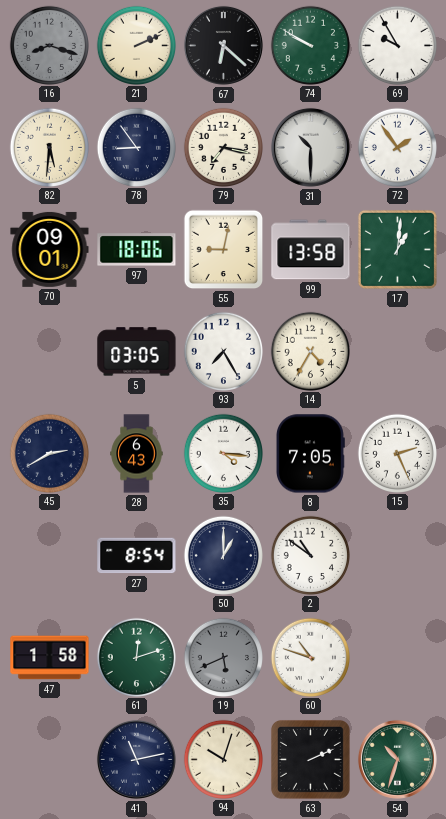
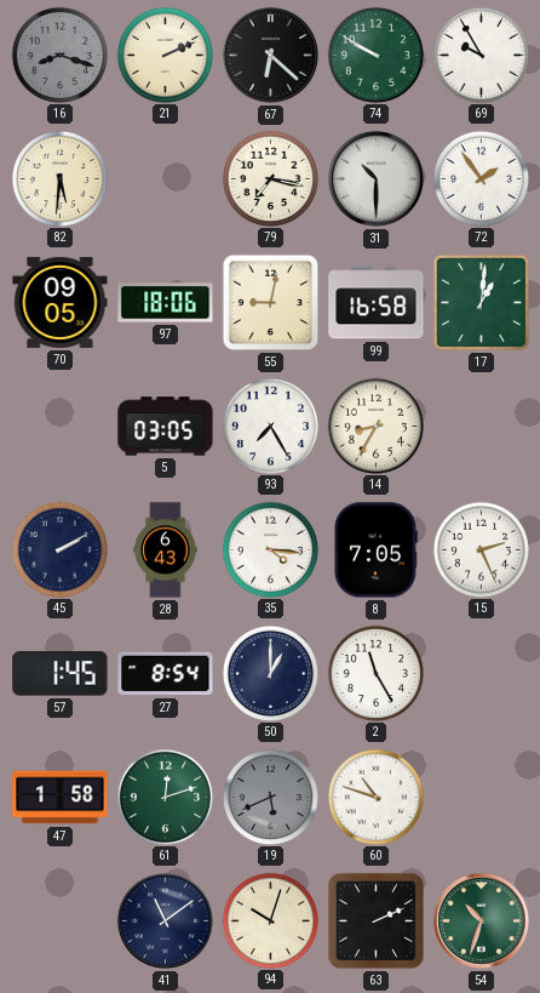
78: 8:54 -> none
70: 09:01 -> 09:05
99: 13:58 -> 16:58
14: 4:35 -> 8:35
45: 2:40 -> 2:10
57: none -> 1:45
2: 10:51 -> 11:25
41: 11:13 -> 11:09
